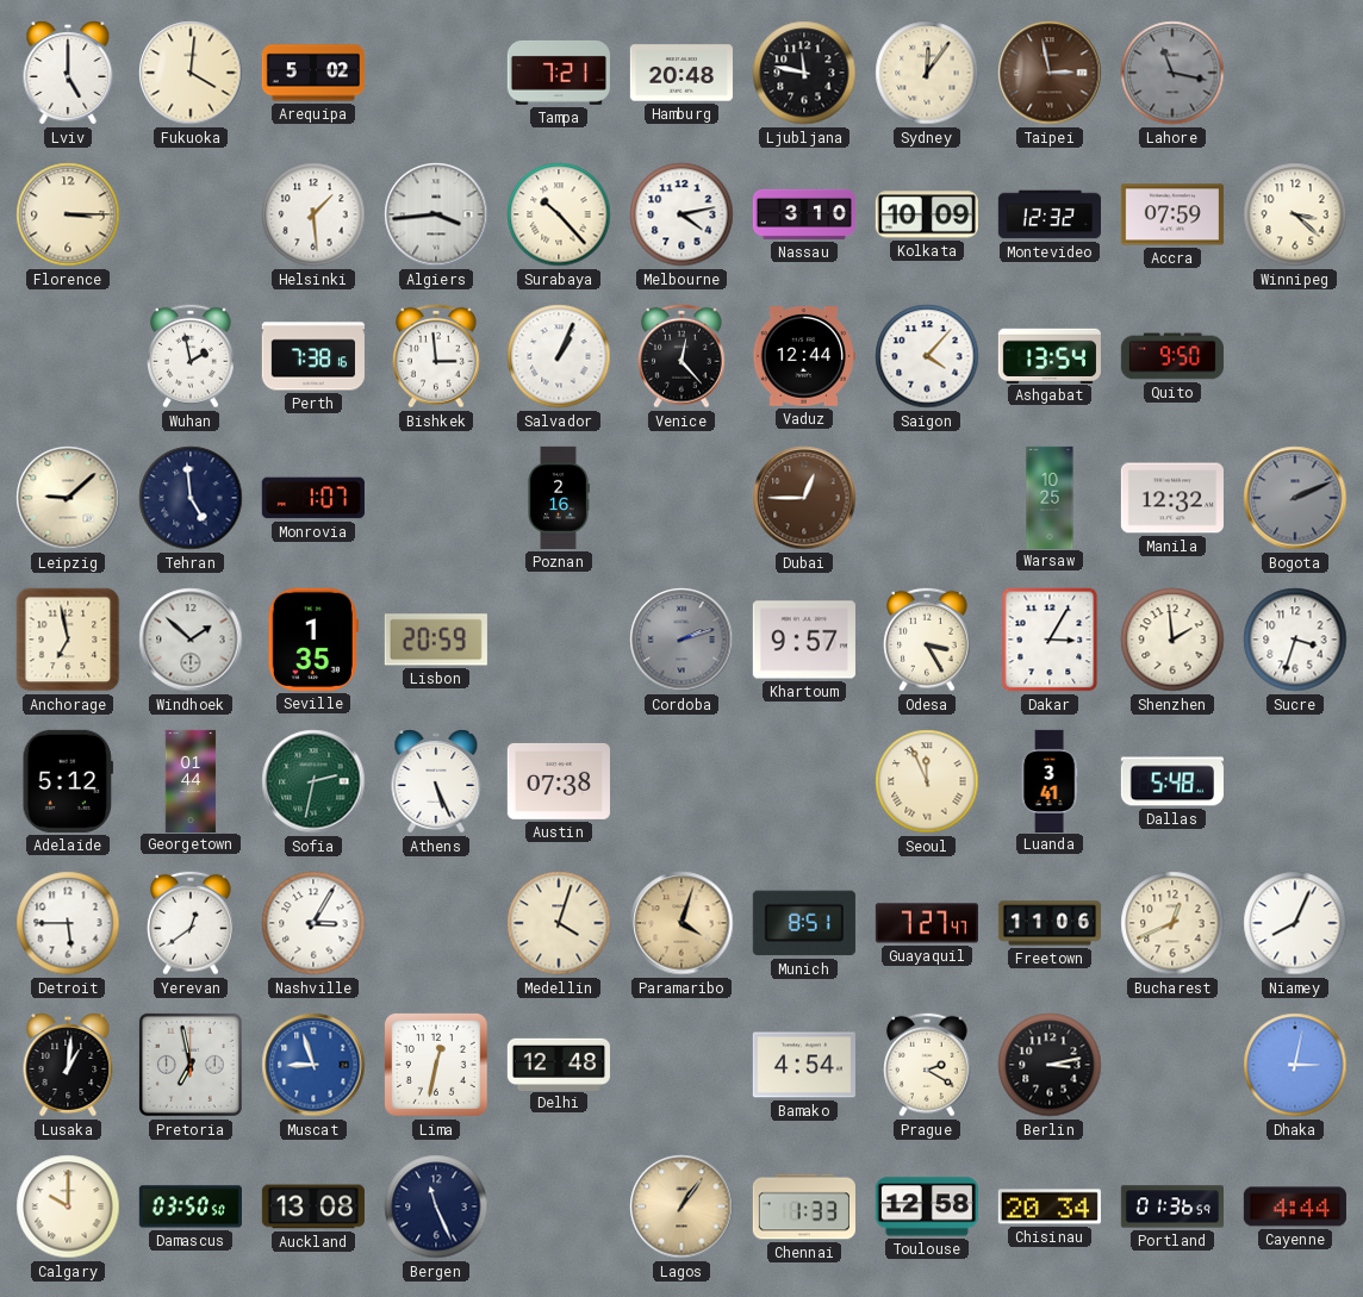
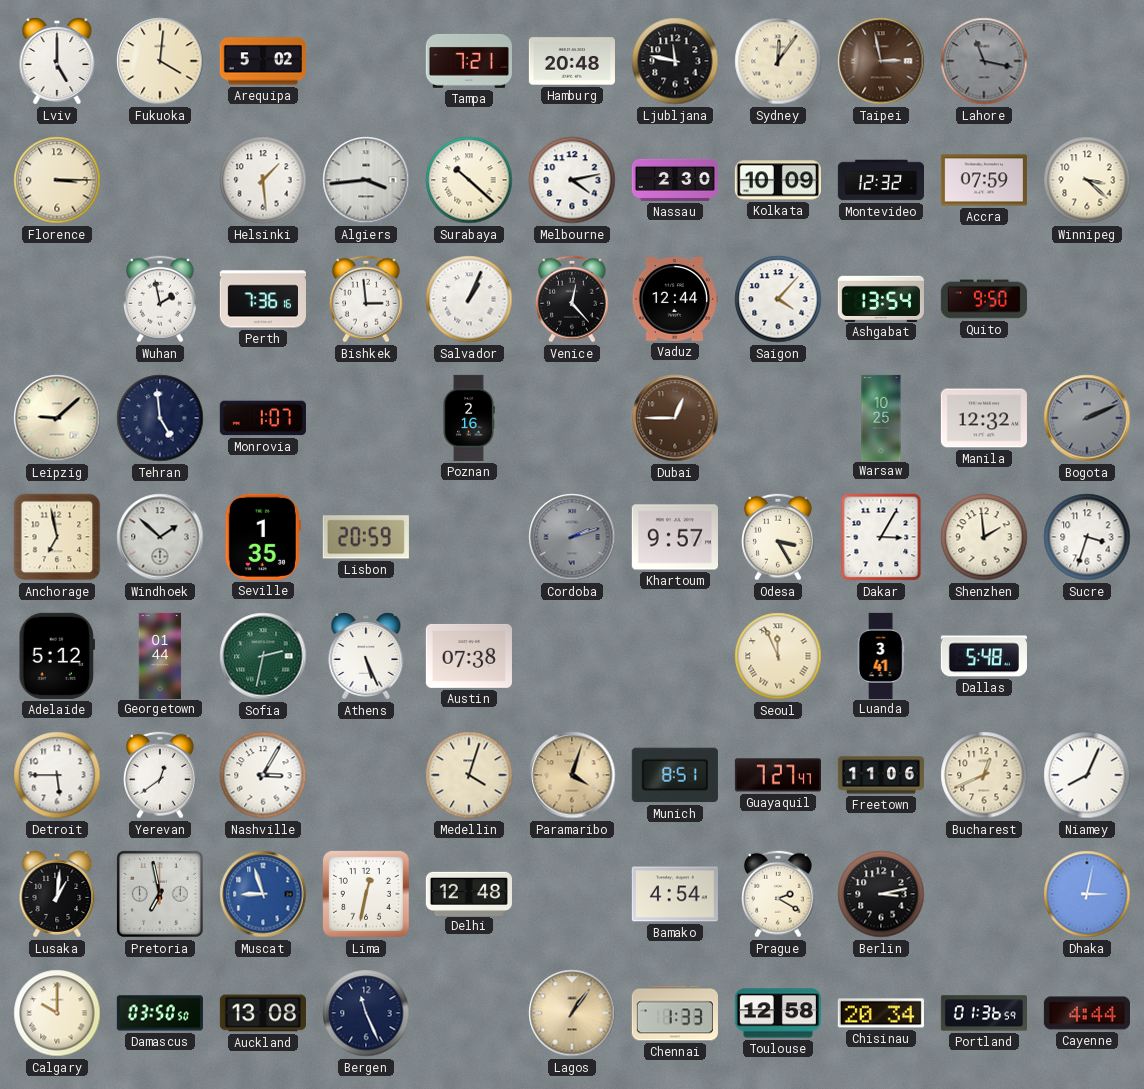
Surabaya: 10:23 -> 10:22
Nassau: 3:10 -> 2:30
Perth: 7:38 -> 7:36
